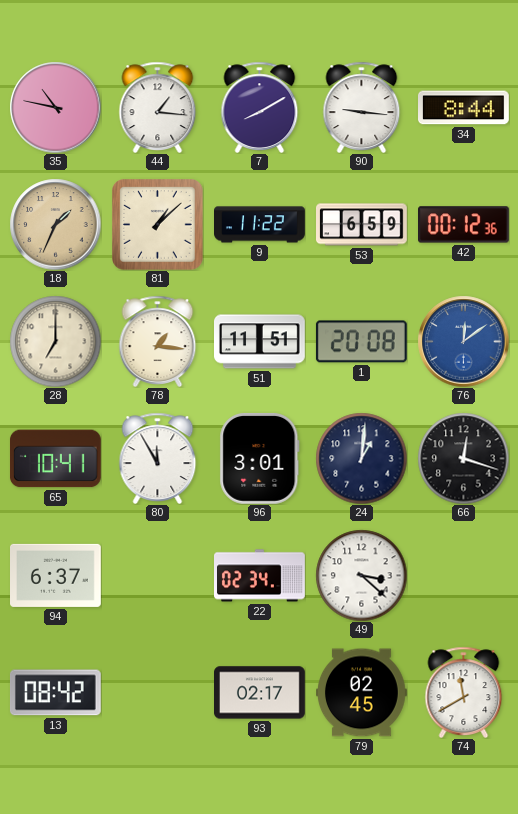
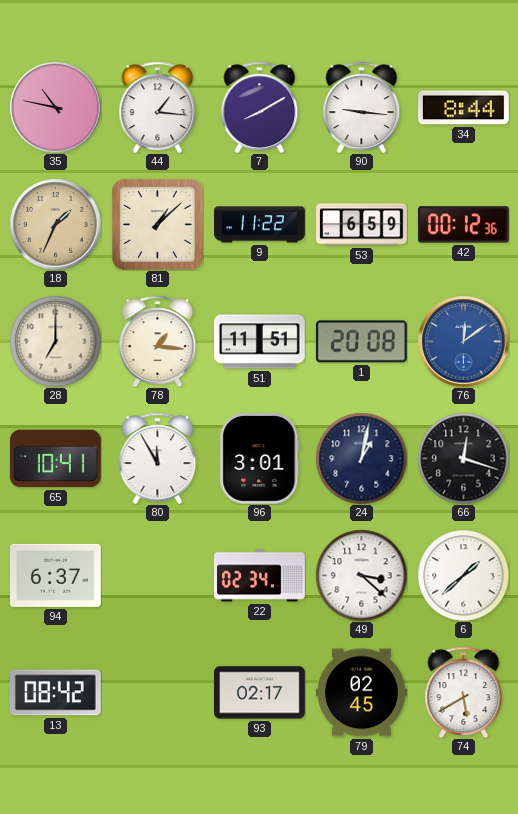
24: 1:01 -> 1:02
6: none -> 1:38
74: 11:40 -> 5:40
